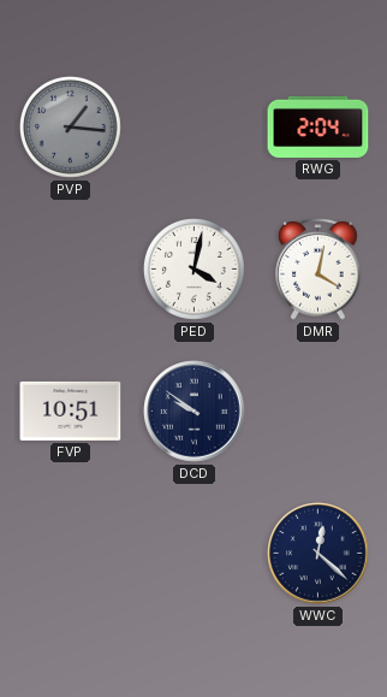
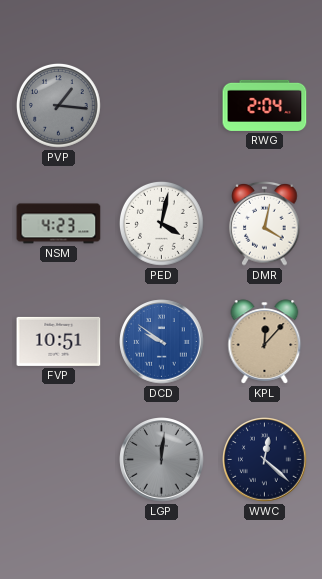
NSM: none -> 4:23
DCD dial: navy -> blue
KPL: none -> 12:07
LGP: none -> 12:01
